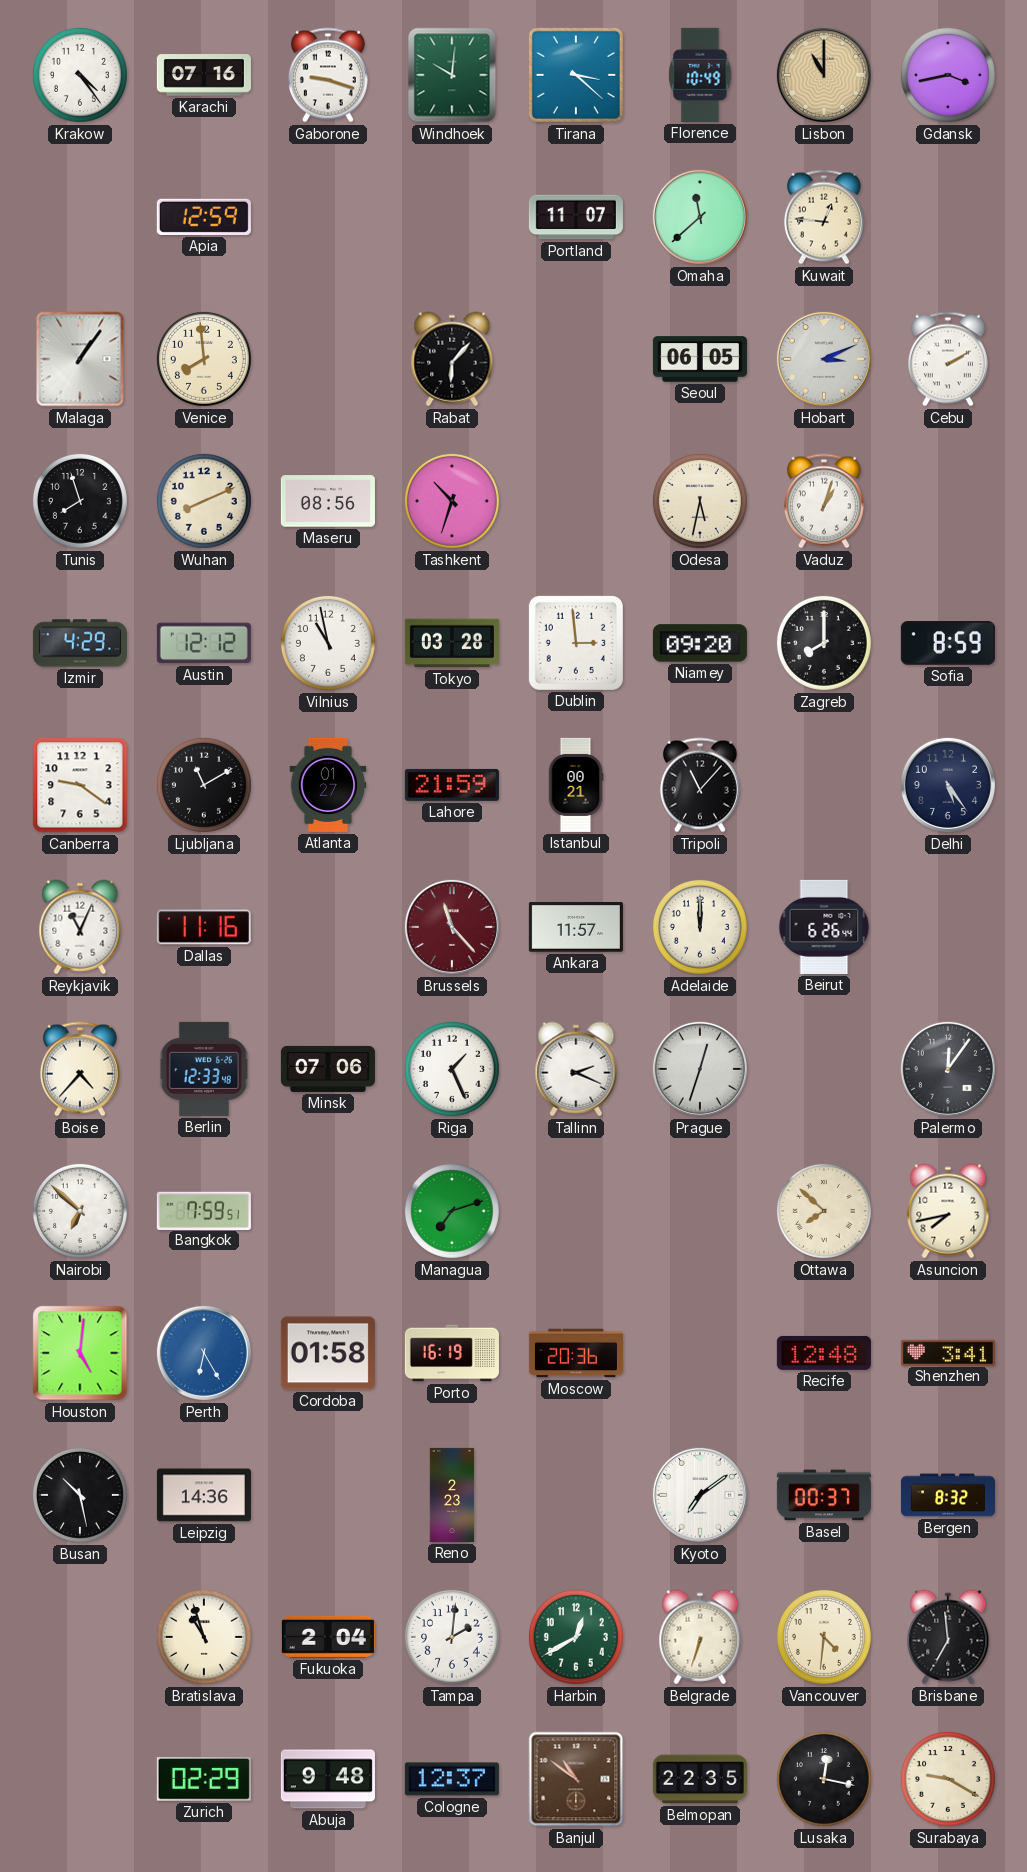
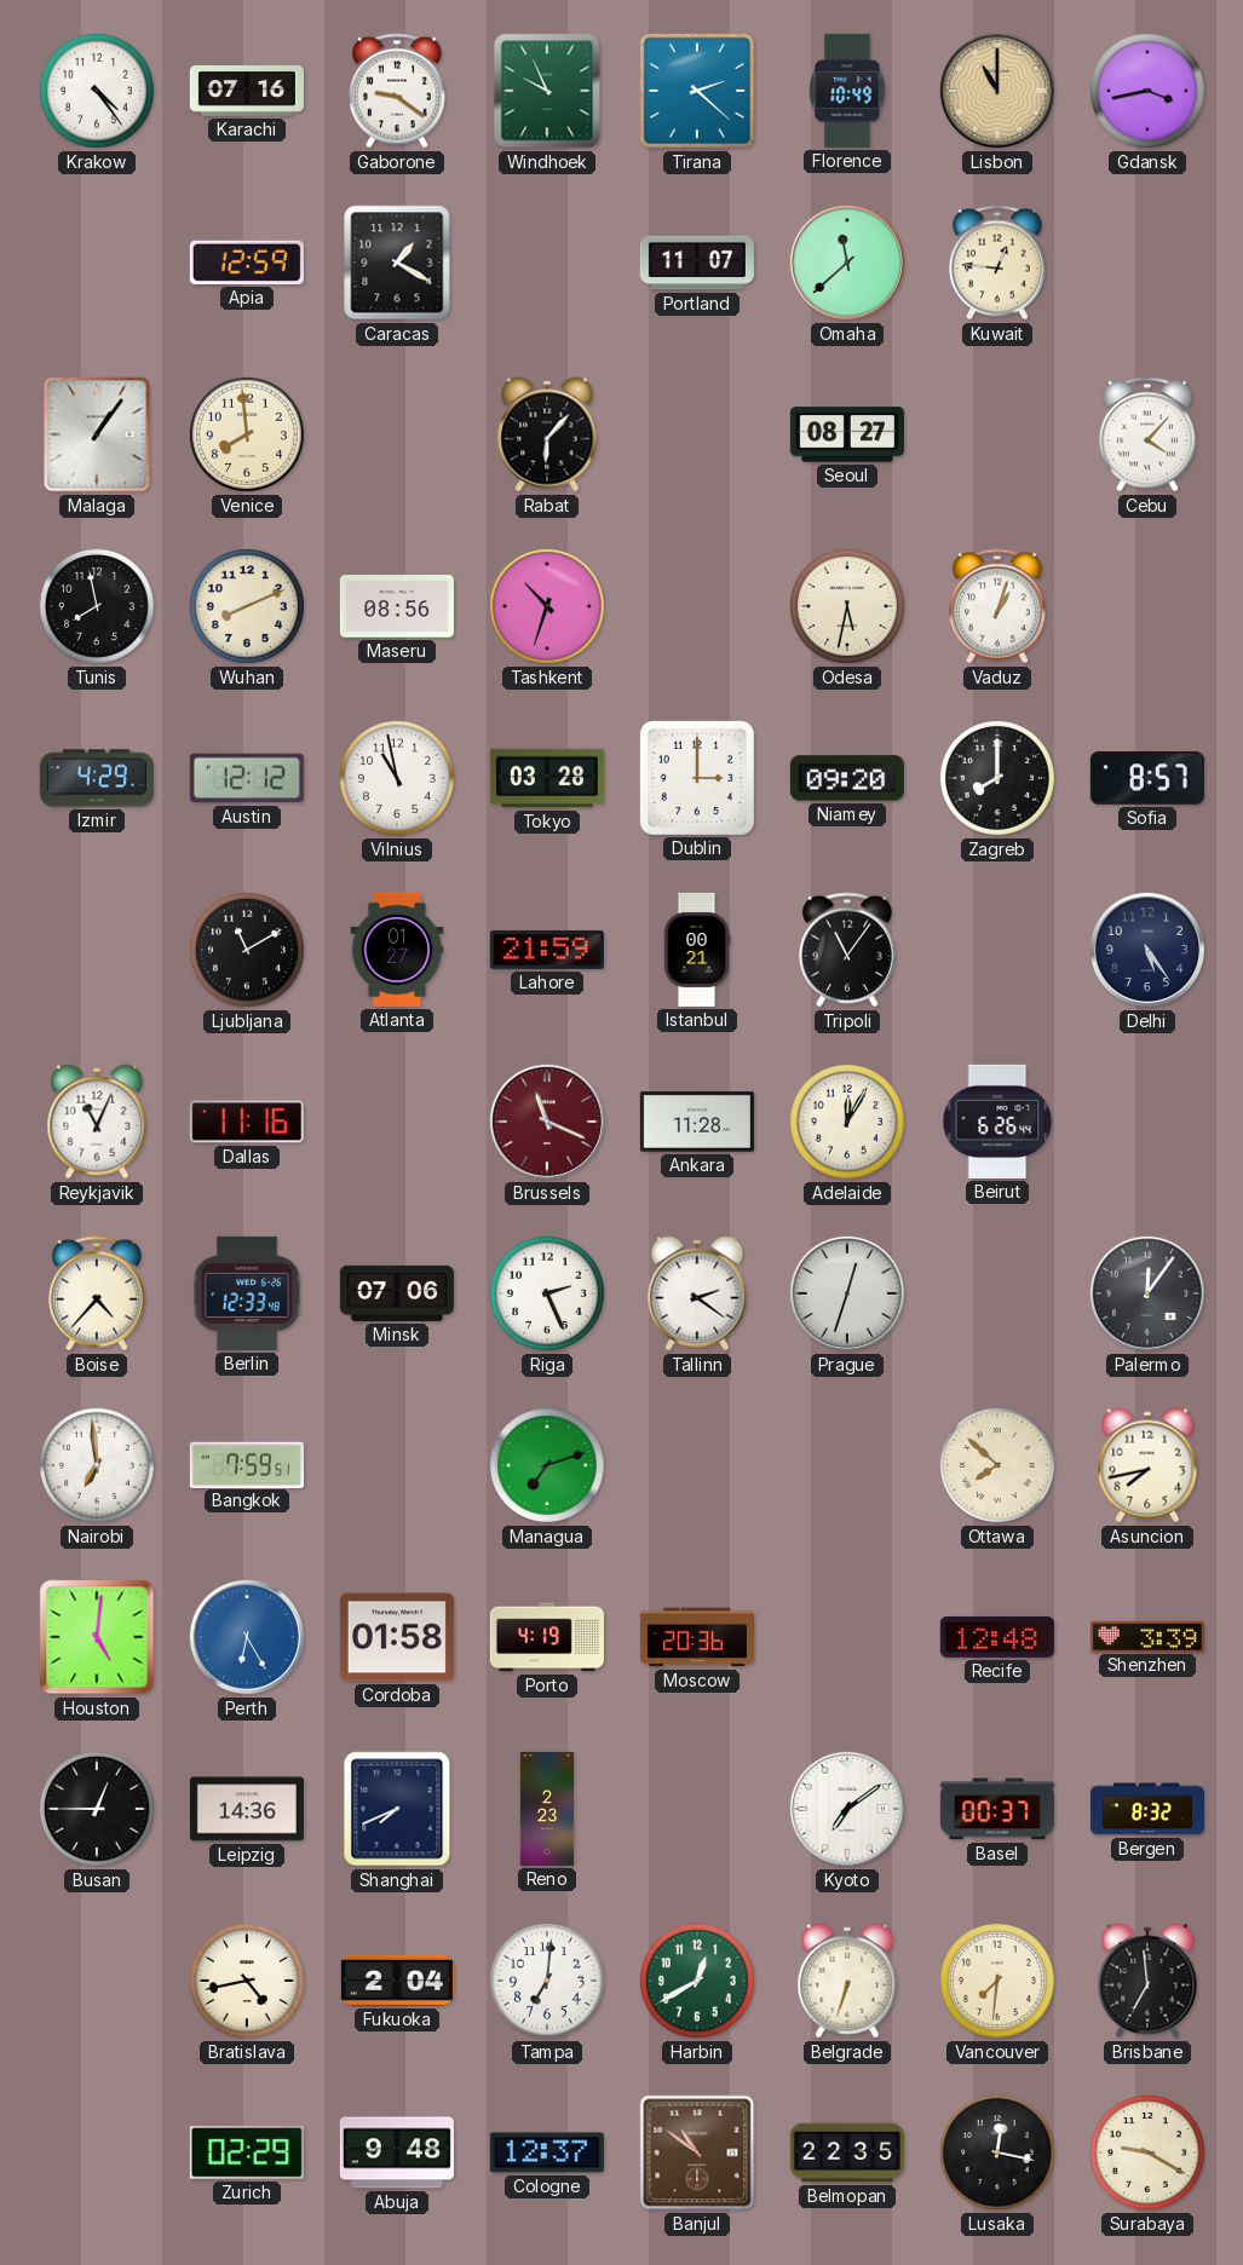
Gaborone: 9:18 -> 9:21
Windhoek: 10:01 -> 9:56
Tirana: 3:22 -> 2:22
Caracas: none -> 1:20
Seoul: 06:05 -> 08:27
Hobart: 3:11 -> none
Cebu: 2:10 -> 4:07
Tunis: 7:57 -> 7:58
Dublin: 2:59 -> 3:00
Sofia: 8:59 -> 8:57
Canberra: 9:21 -> none
Tripoli: 11:07 -> 11:06
Brussels: 11:23 -> 11:19
Ankara: 11:57 -> 11:28
Adelaide: 12:00 -> 12:05
Riga: 1:26 -> 2:26
Tallinn: 2:19 -> 2:21
Nairobi: 6:52 -> 6:59
Porto: 16:19 -> 4:19
Shenzhen: 3:41 -> 3:39
Busan: 10:28 -> 12:45
Shanghai: none -> 7:41
Bratislava: 10:57 -> 4:43
Tampa: 2:01 -> 7:01
Vancouver: 4:31 -> 7:31
